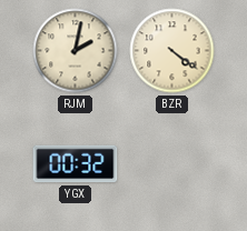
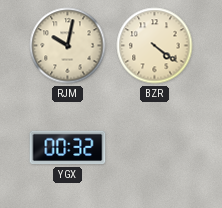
RJM: 2:02 -> 10:02
